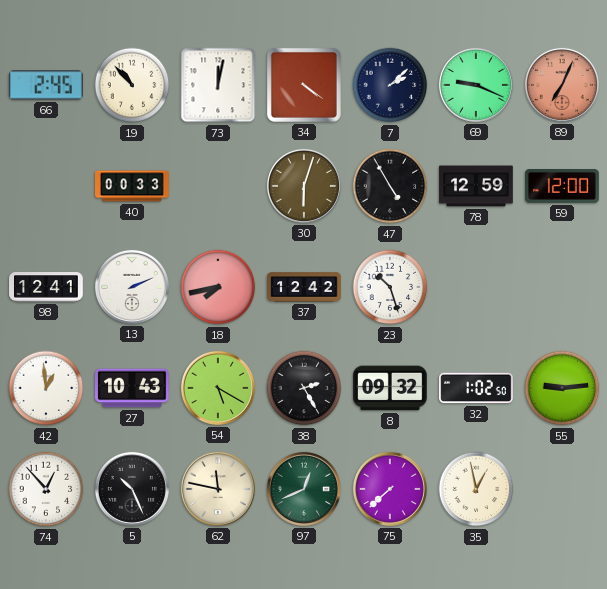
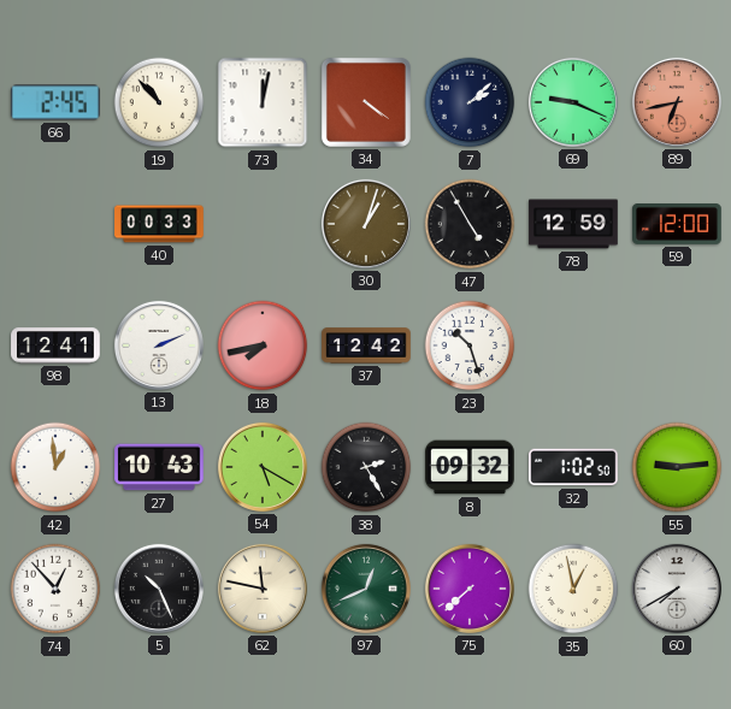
89: 7:04 -> 6:43
30: 6:03 -> 1:03
60: none -> 7:40
